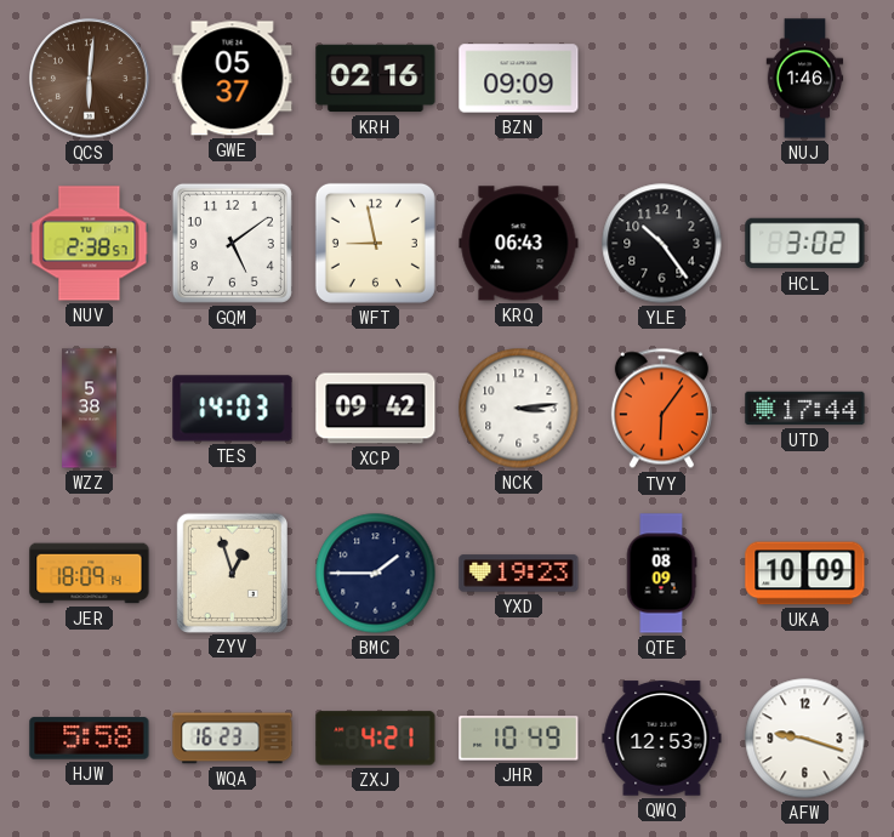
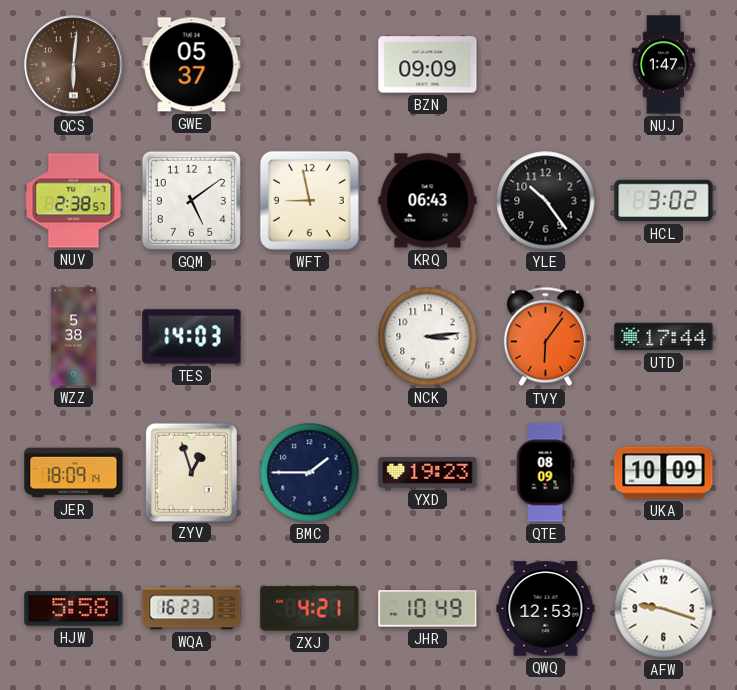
KRH: 02:16 -> none
NUJ: 1:46 -> 1:47
XCP: 09:42 -> none
